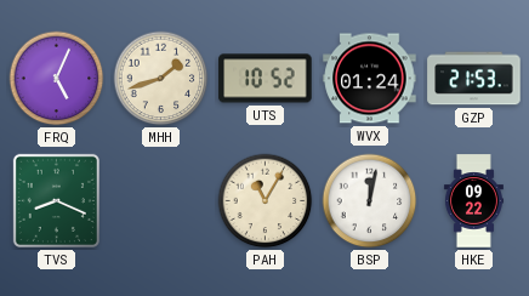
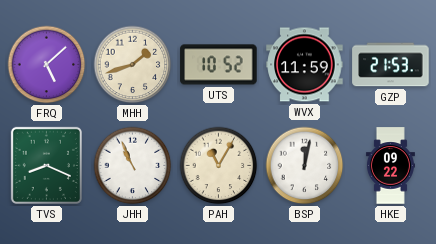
FRQ: 5:04 -> 5:08
WVX: 01:24 -> 11:59
JHH: none -> 10:56
